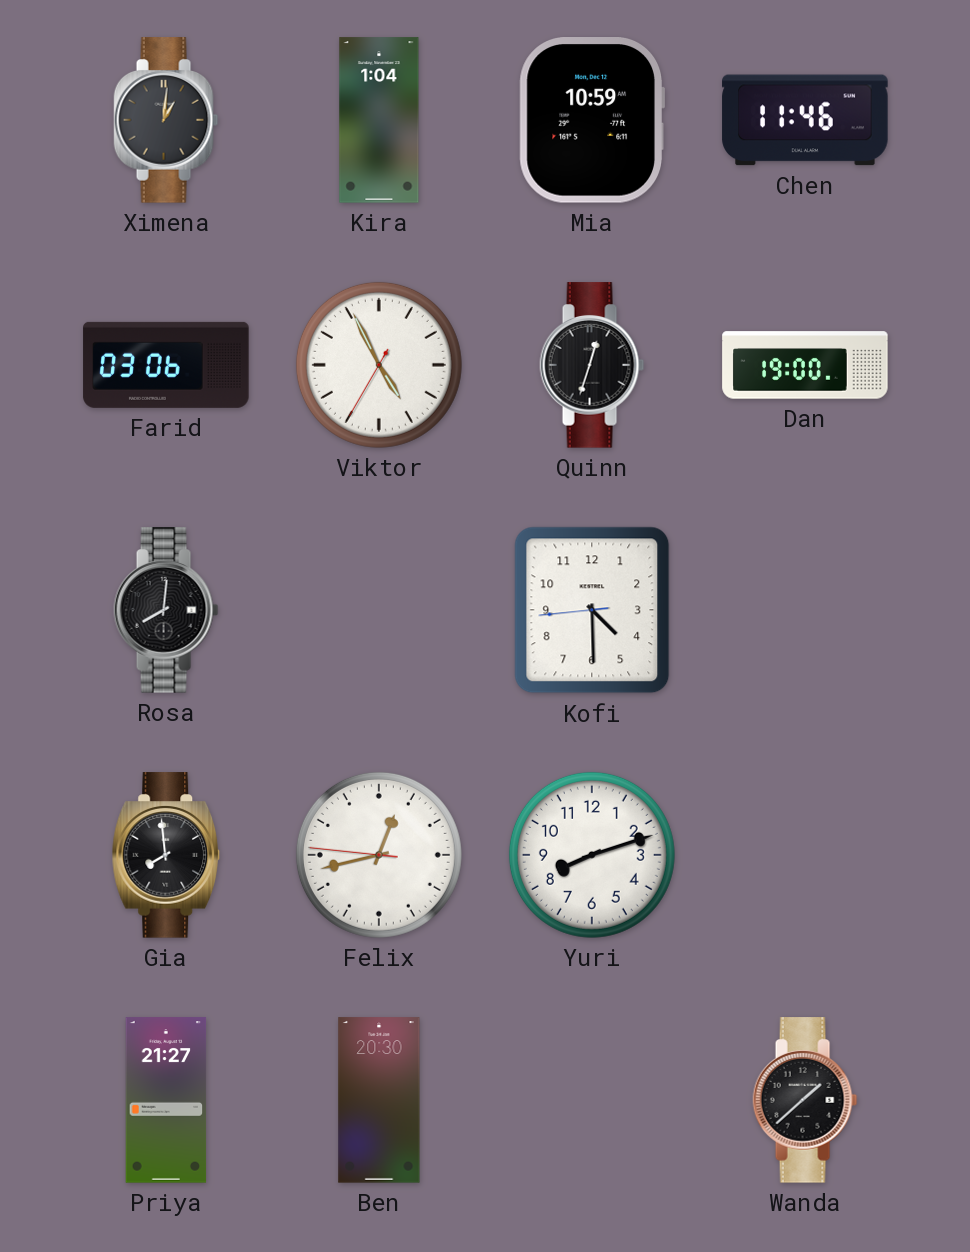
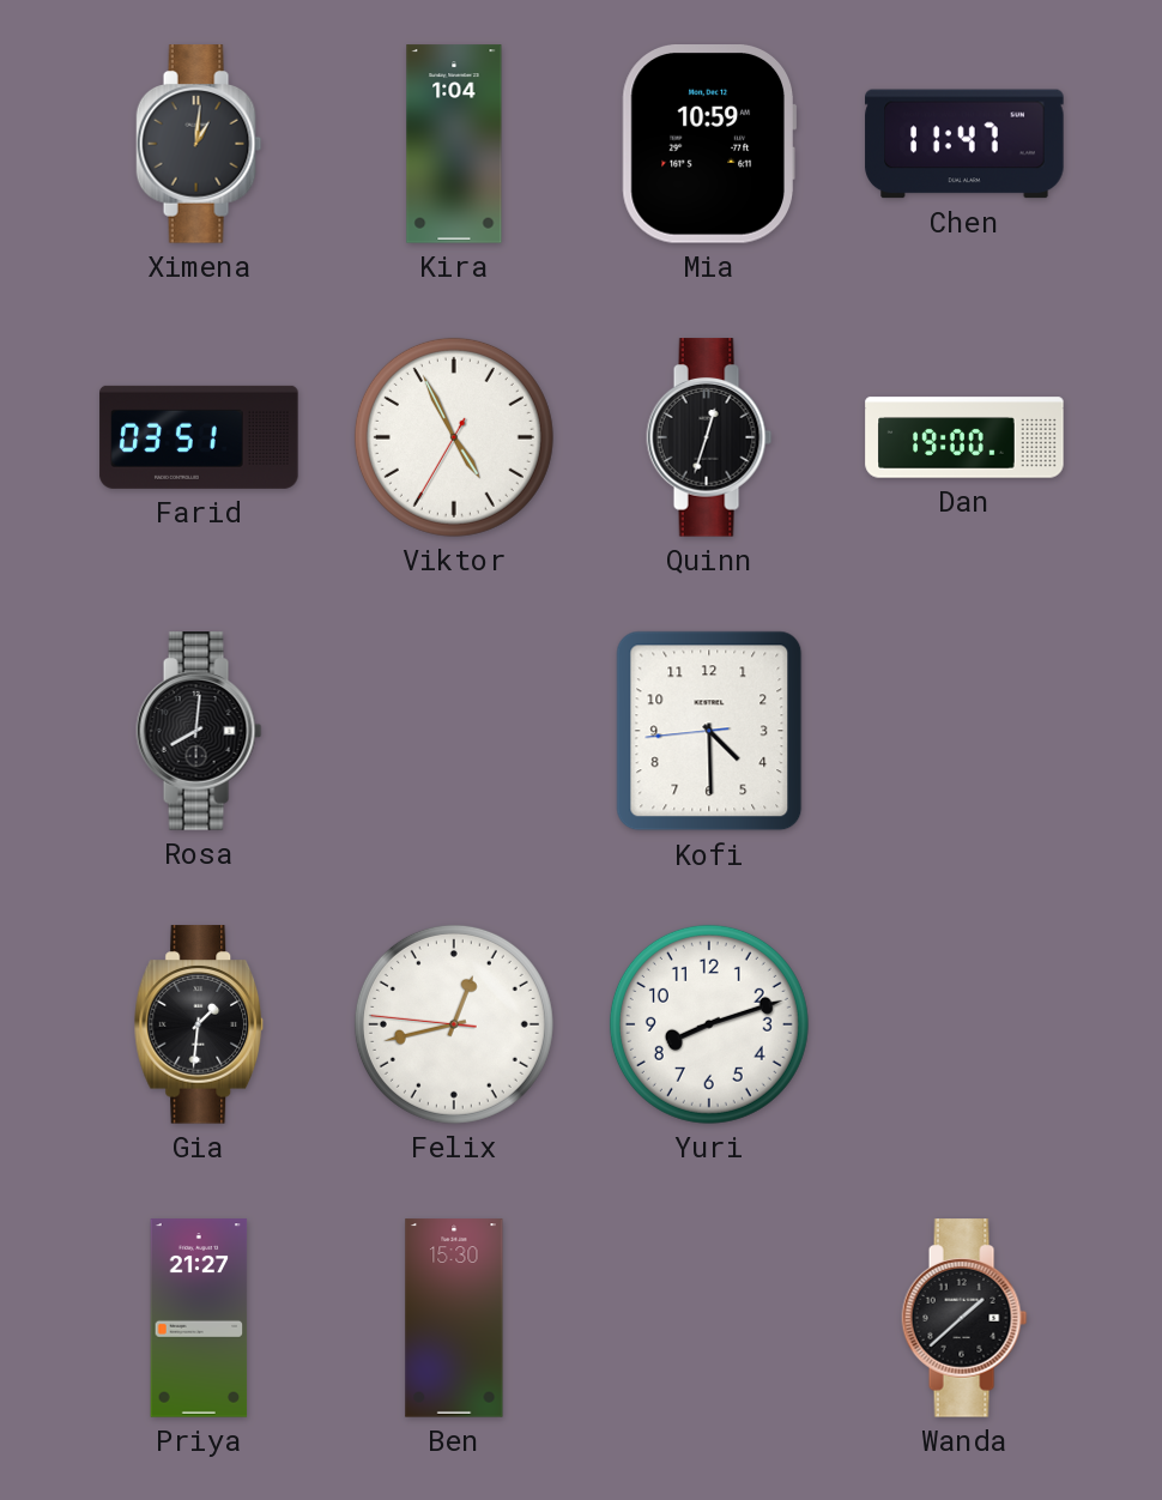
Chen: 11:46 -> 11:47
Farid: 03:06 -> 03:51
Gia: 7:59 -> 1:31
Ben: 20:30 -> 15:30
